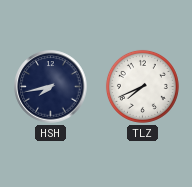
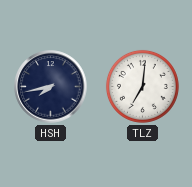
TLZ: 7:41 -> 7:01
